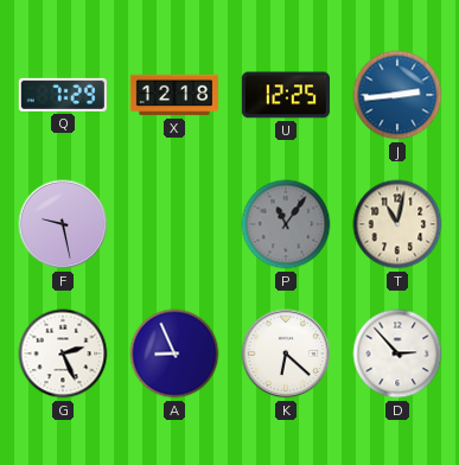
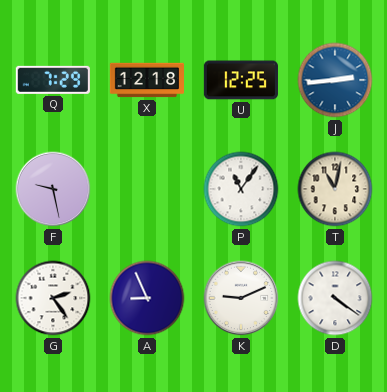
P dial: grey -> white
G: 2:26 -> 2:24
K: 6:22 -> 9:11
D: 2:53 -> 4:21
